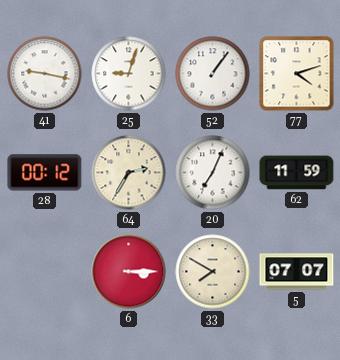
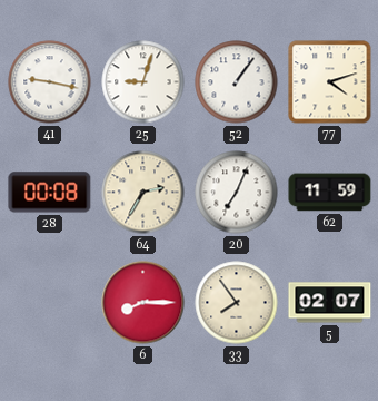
28: 00:12 -> 00:08
6: 3:15 -> 8:15
33: 7:50 -> 7:54
5: 07:07 -> 02:07
